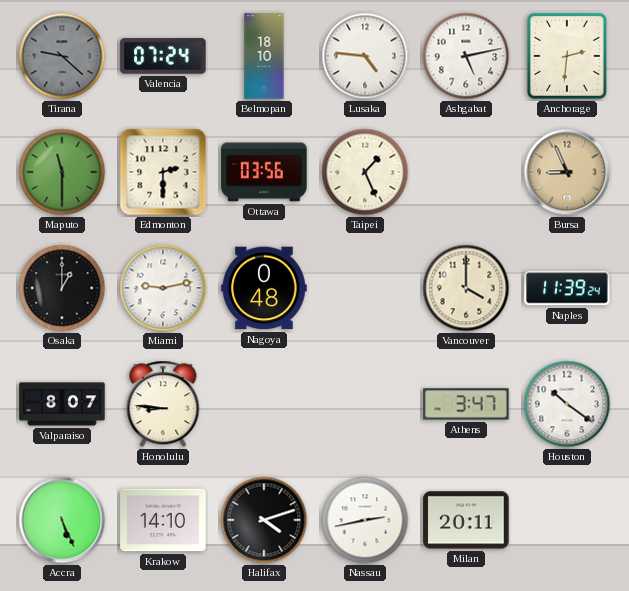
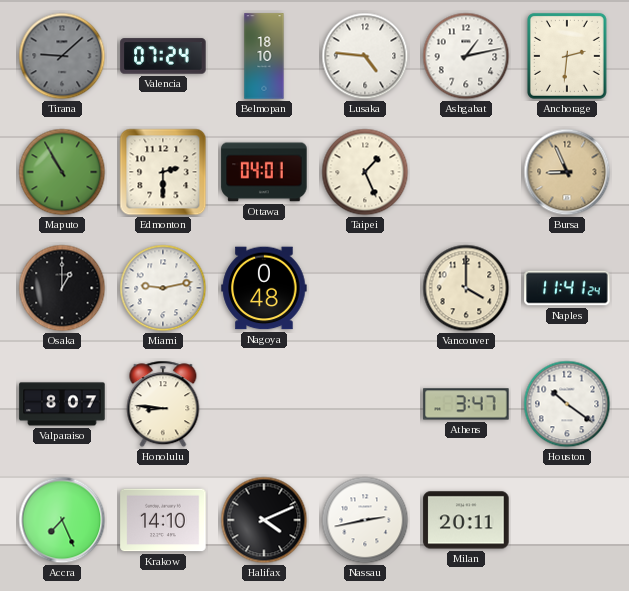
Tirana: 9:22 -> 9:08
Ashgabat: 5:13 -> 1:13
Maputo: 11:30 -> 10:55
Ottawa: 03:56 -> 04:01
Naples: 11:39 -> 11:41
Accra: 5:26 -> 7:26
Halifax: 4:12 -> 4:11
